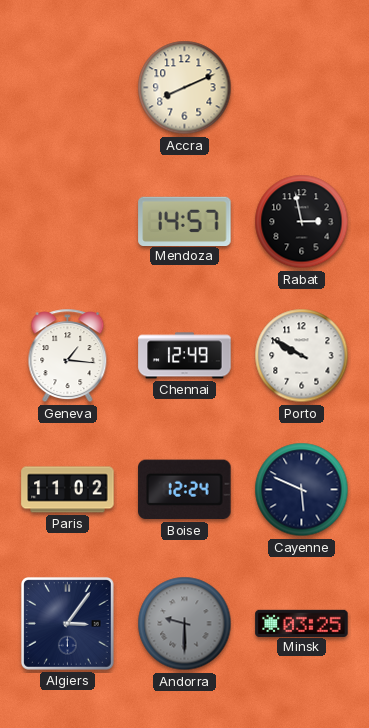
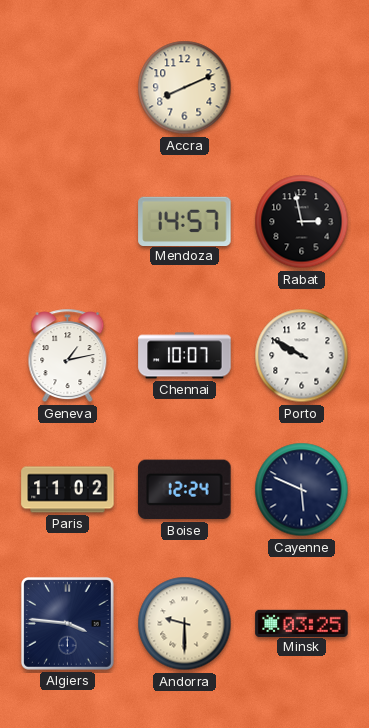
Geneva: 1:16 -> 1:13
Chennai: 12:49 -> 10:07
Algiers: 3:06 -> 3:46
Andorra dial: grey -> cream
